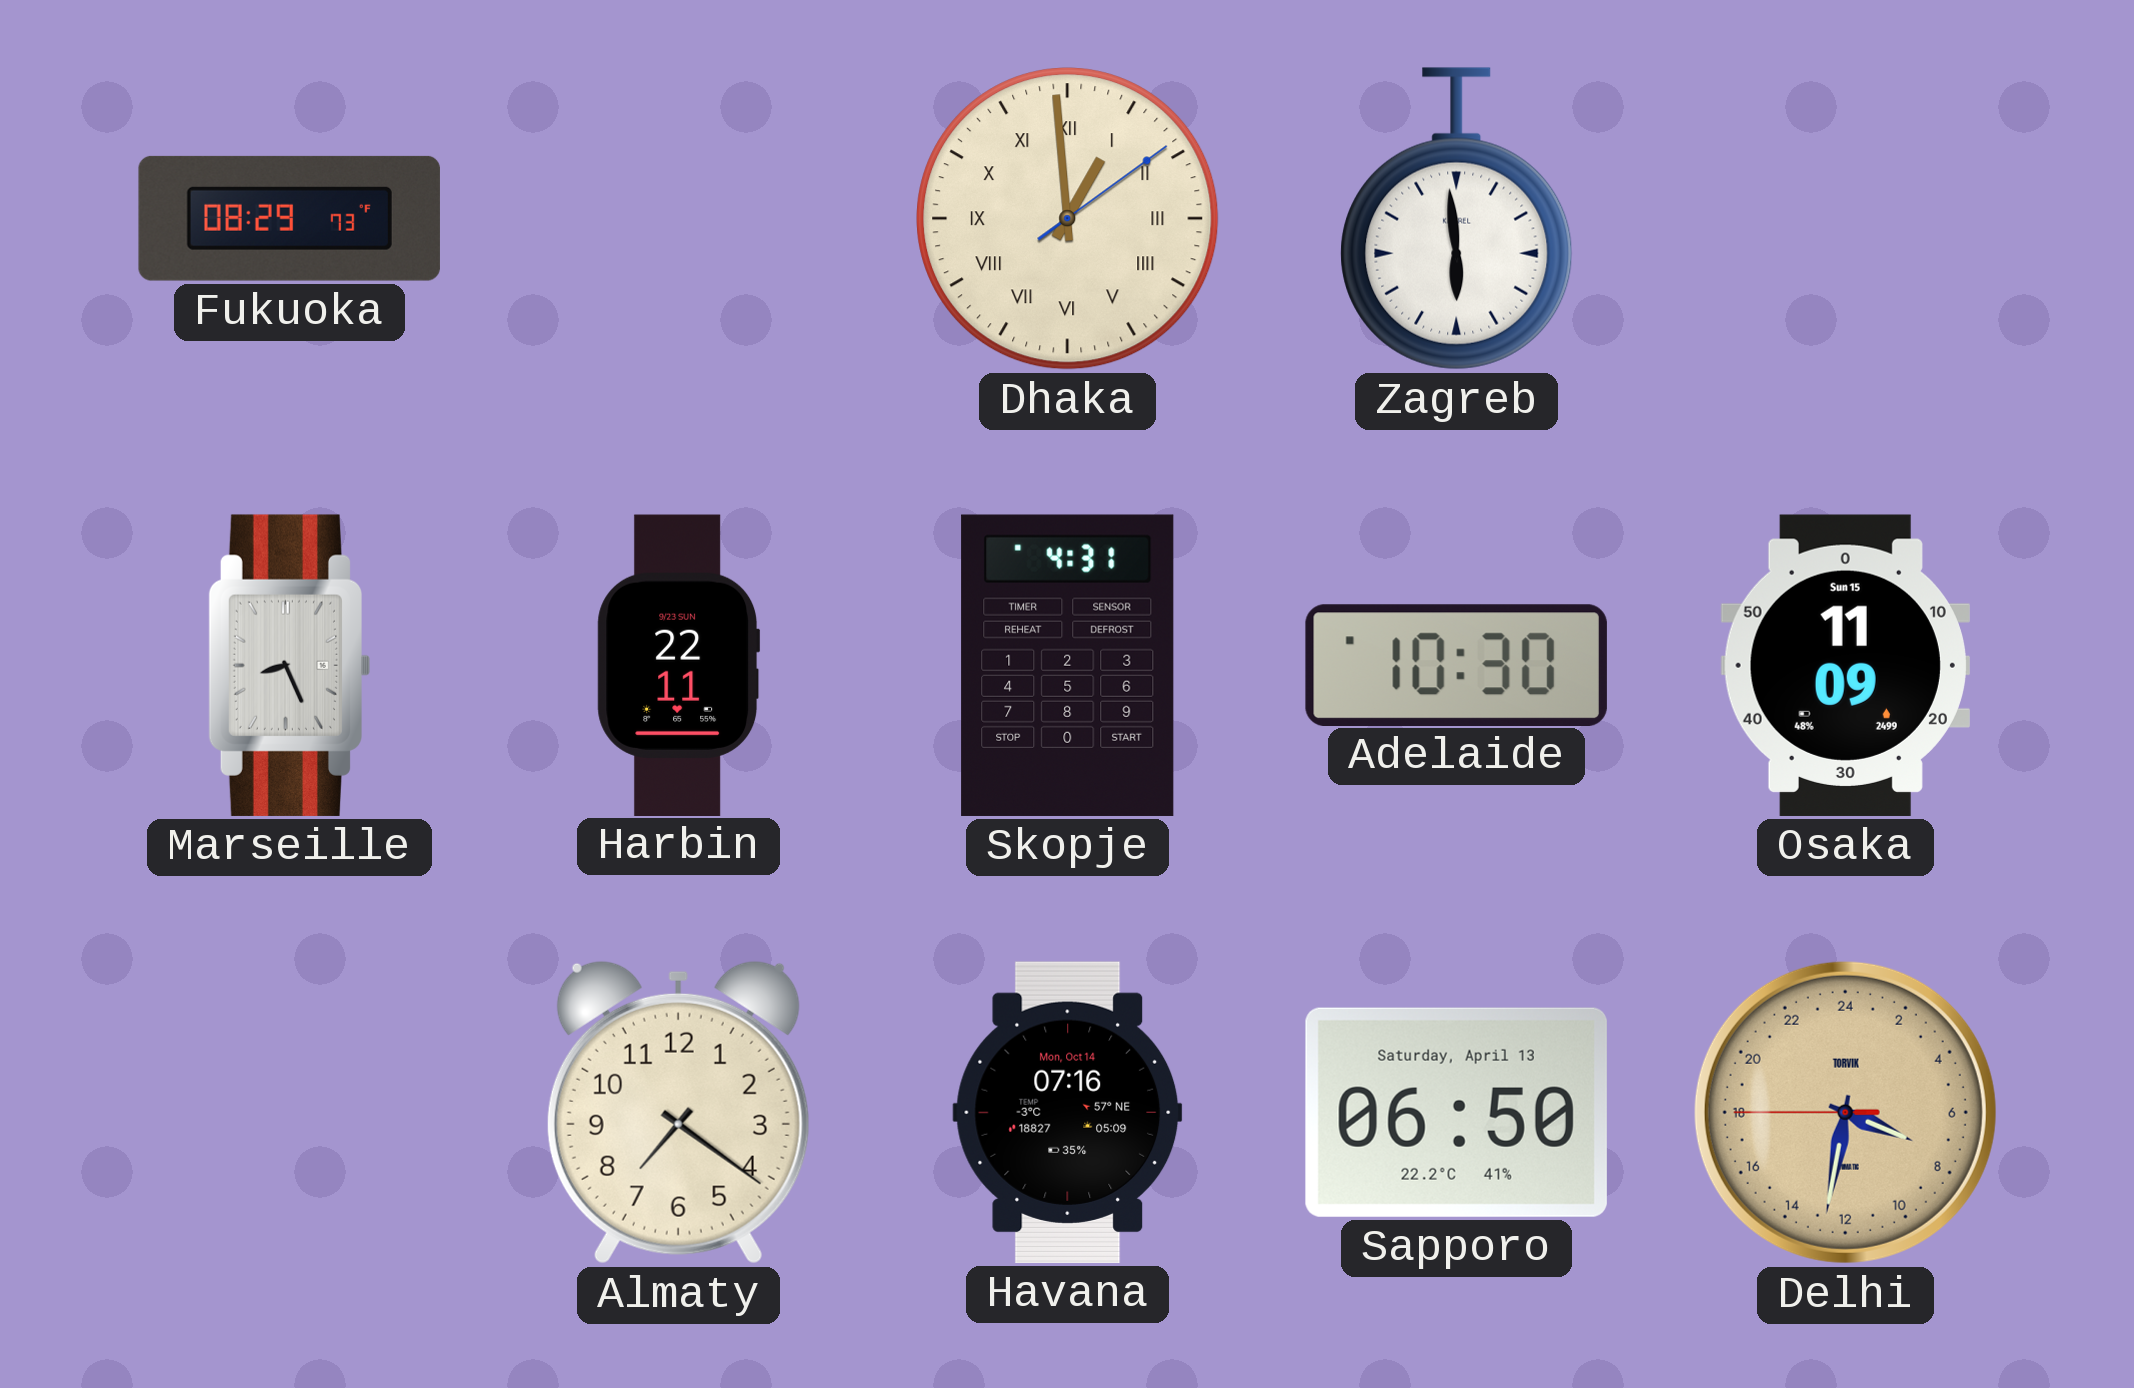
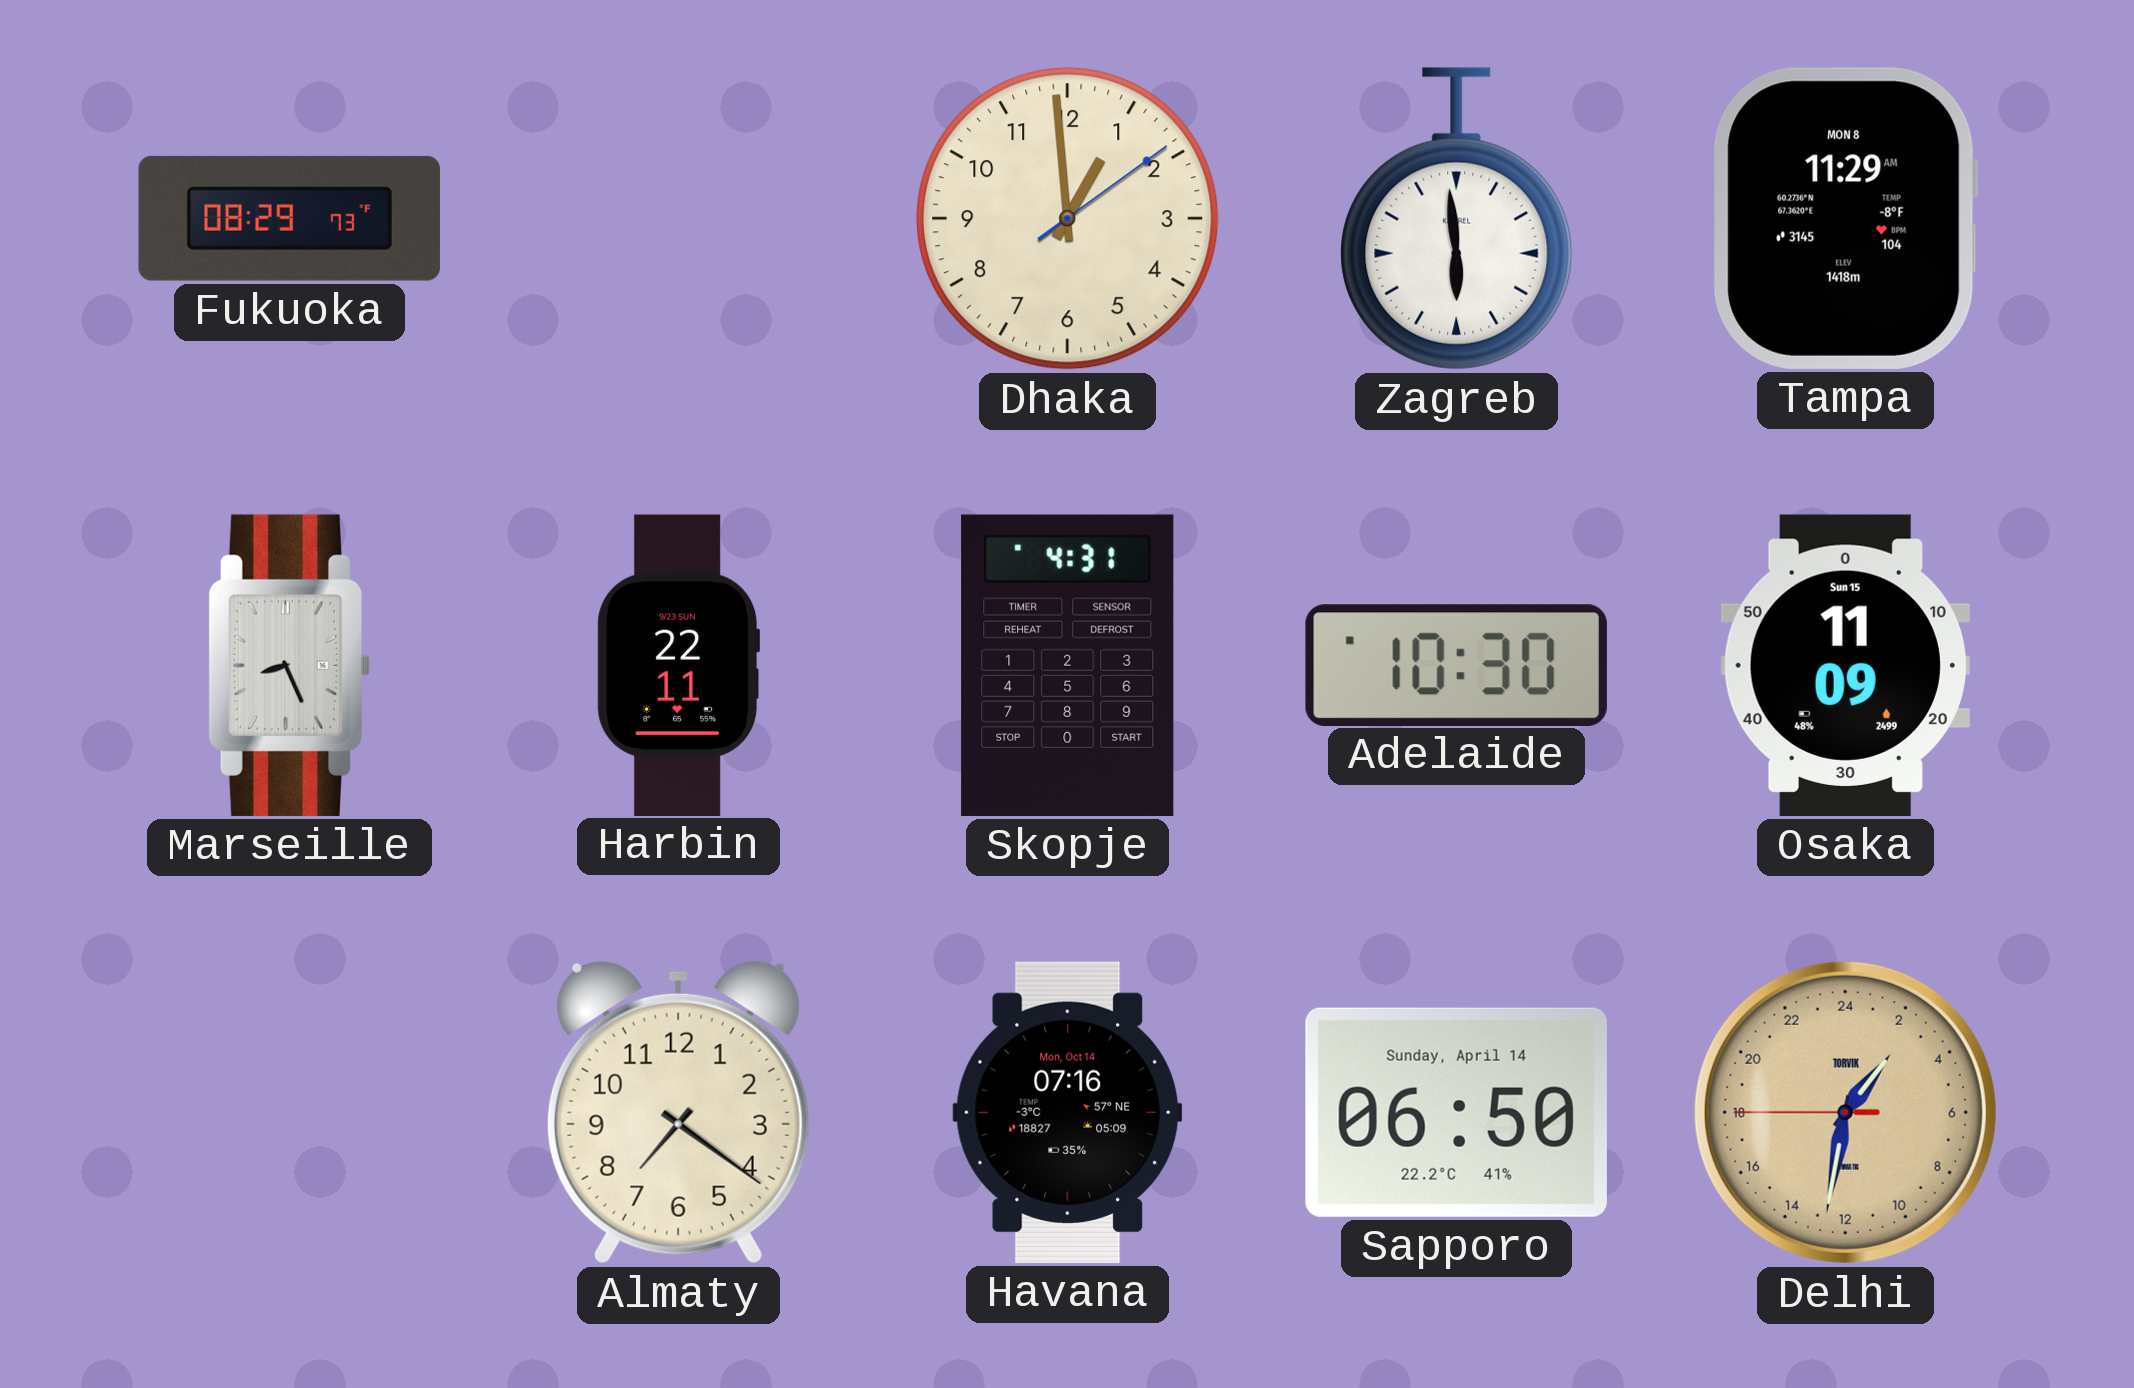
Dhaka numerals: Roman -> Arabic
Tampa: none -> 11:29
Sapporo date: Saturday, April 13 -> Sunday, April 14
Delhi: 7:31 -> 2:31
